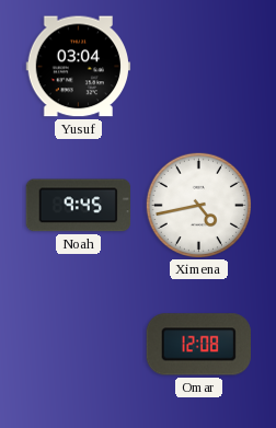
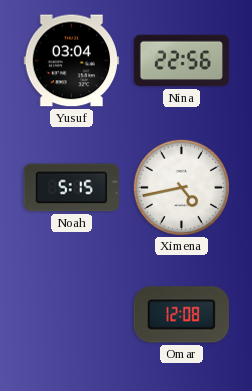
Nina: none -> 22:56
Noah: 9:45 -> 5:15
